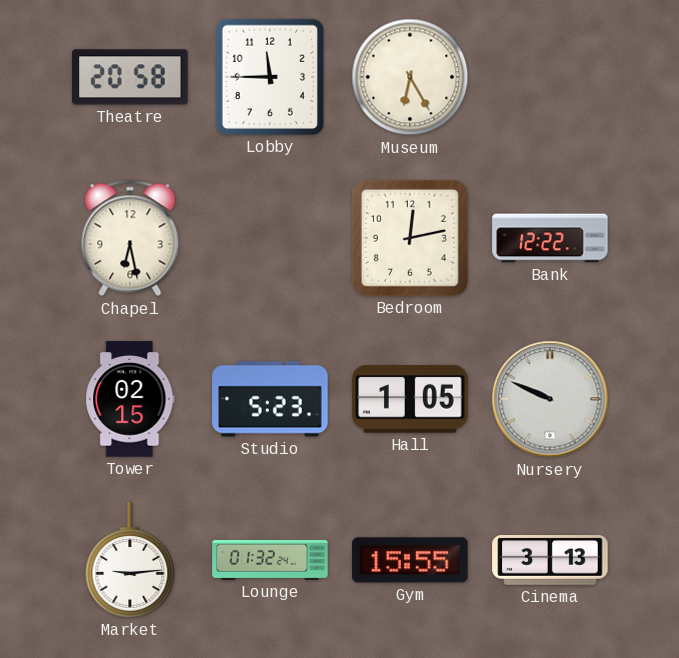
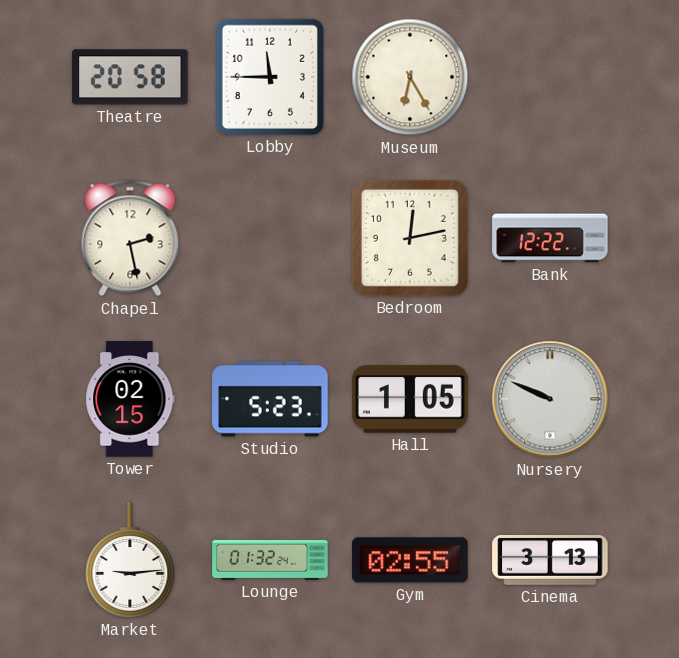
Chapel: 6:28 -> 2:28
Gym: 15:55 -> 02:55
